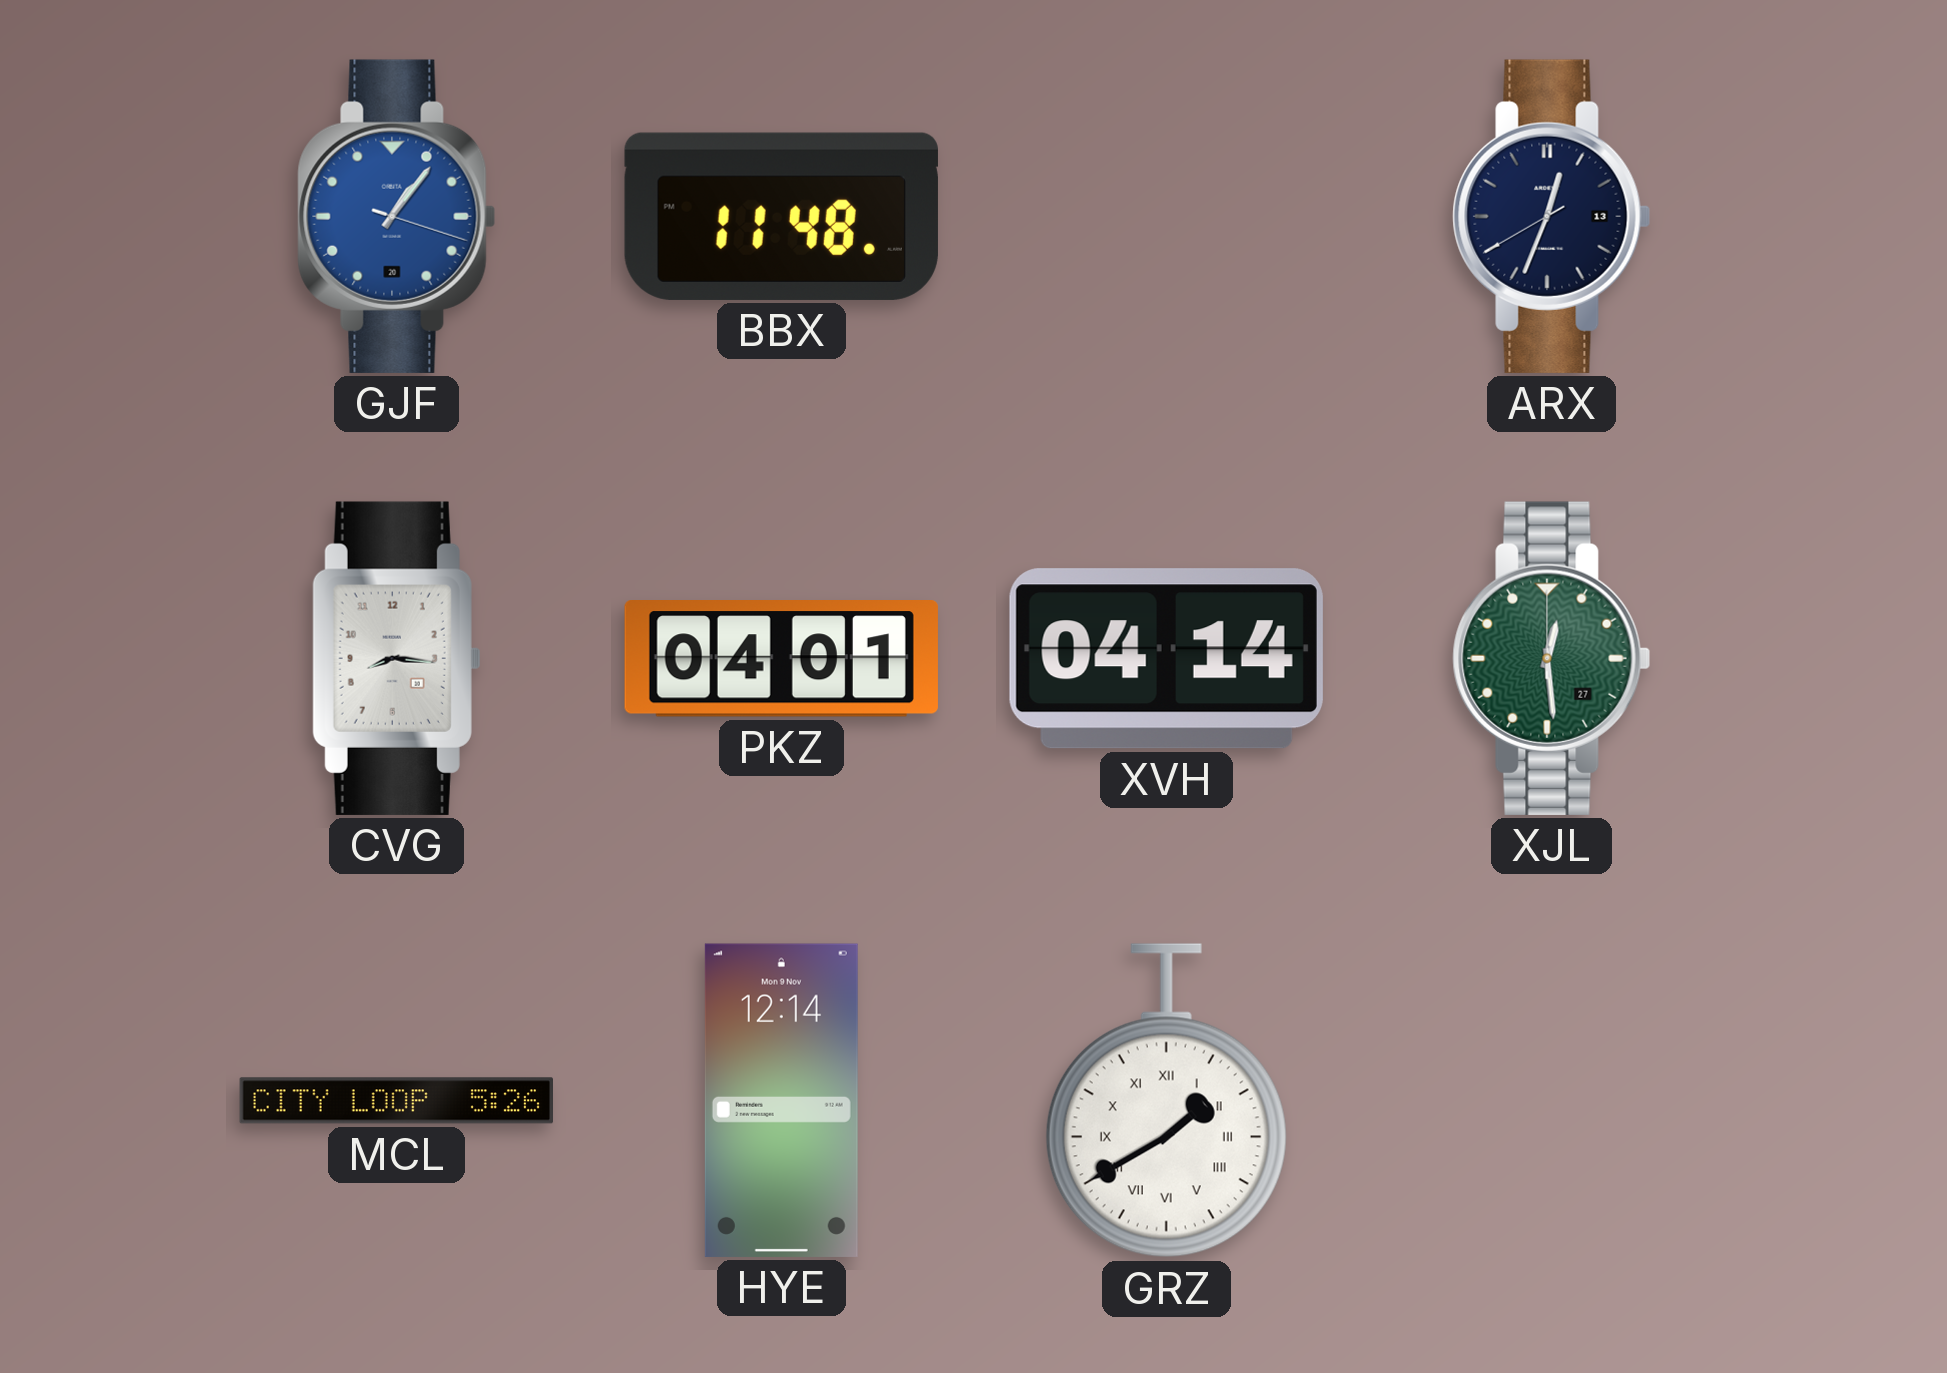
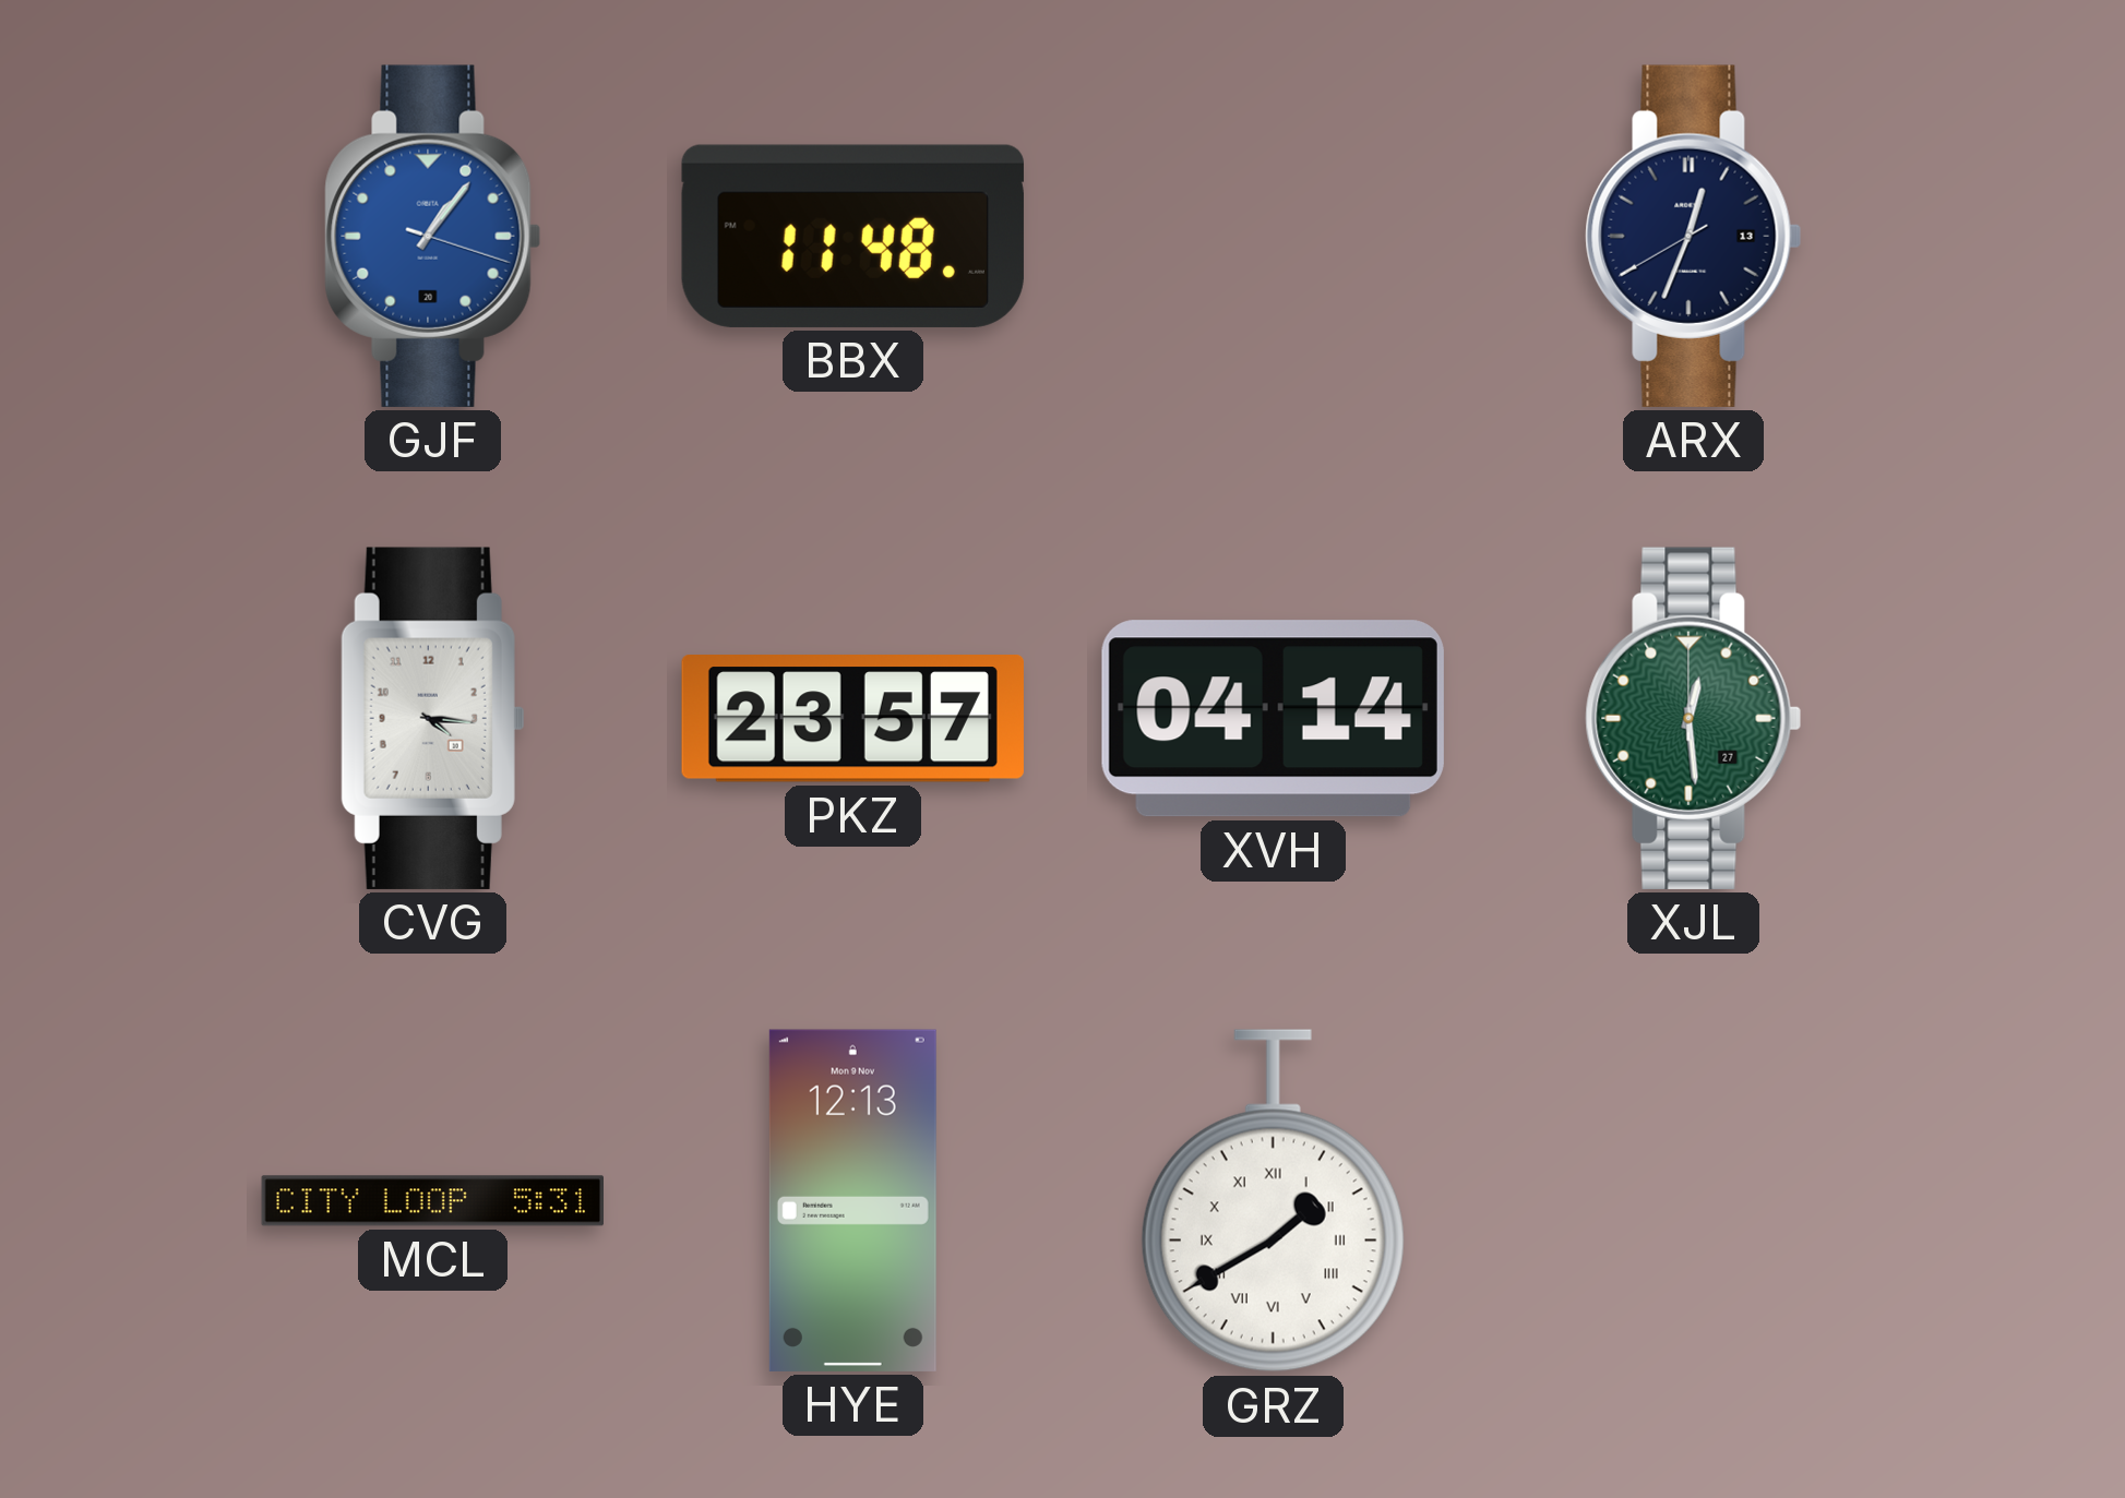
CVG: 8:16 -> 4:16
PKZ: 04:01 -> 23:57
MCL: 5:26 -> 5:31
HYE: 12:14 -> 12:13
